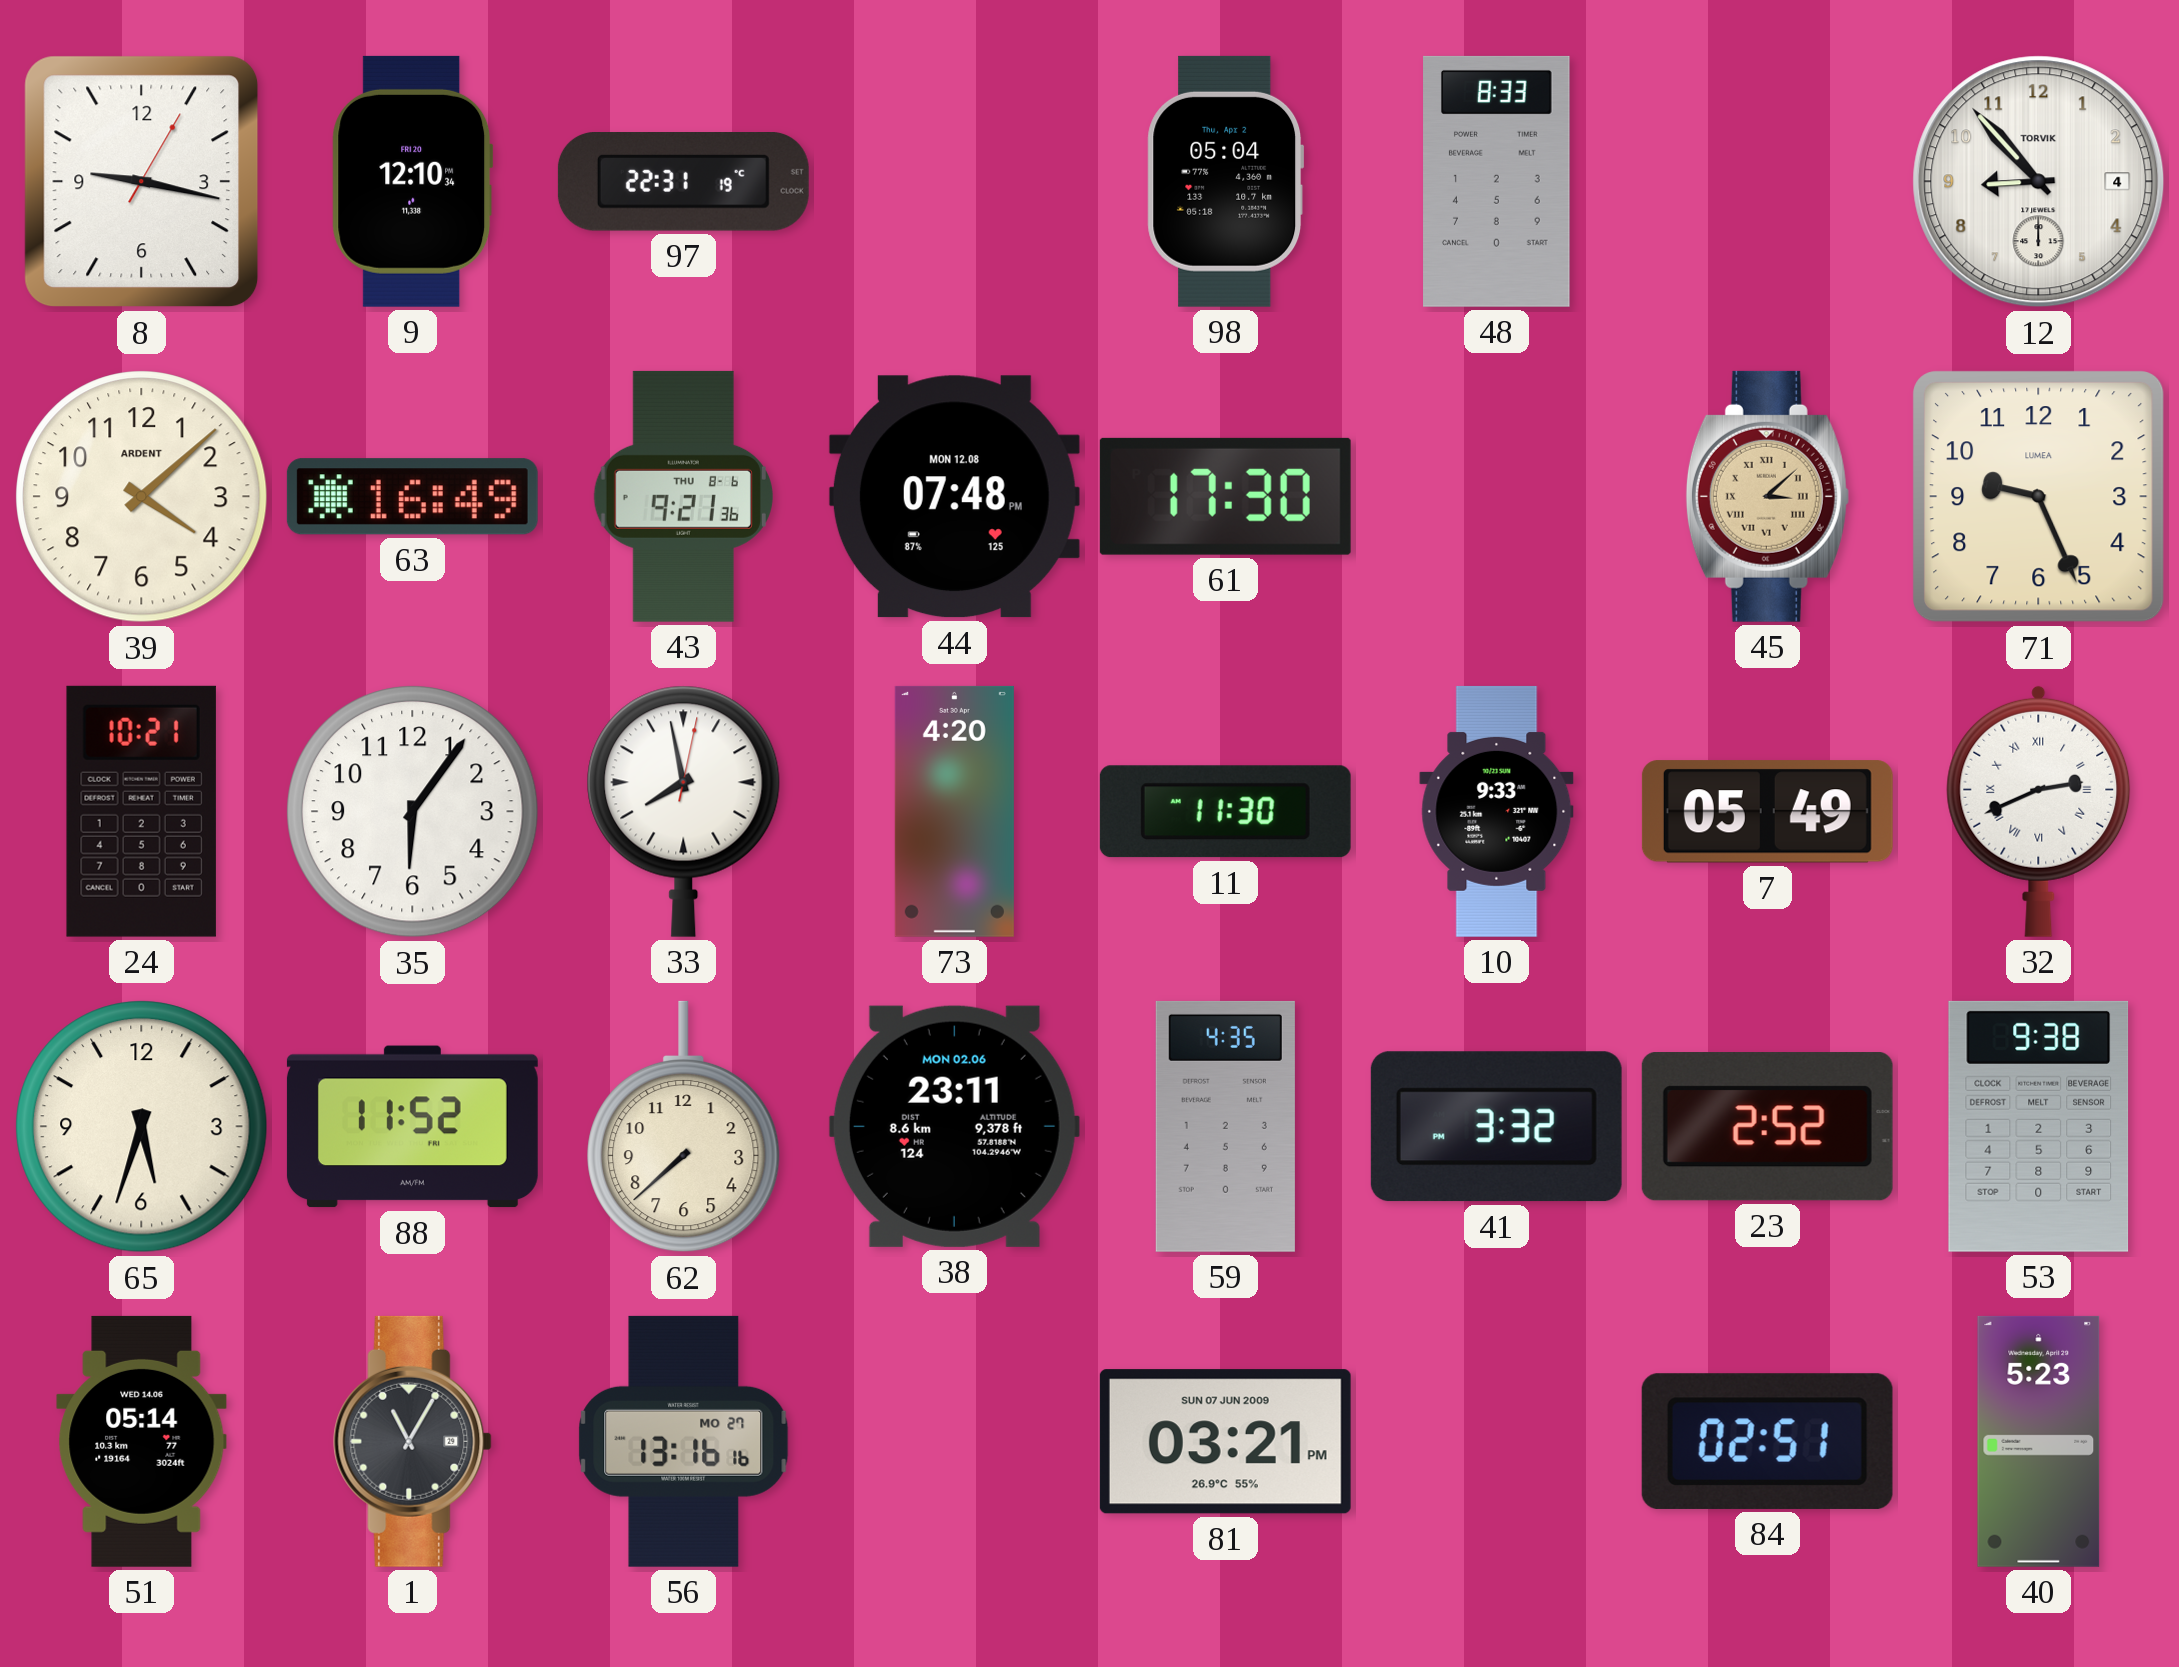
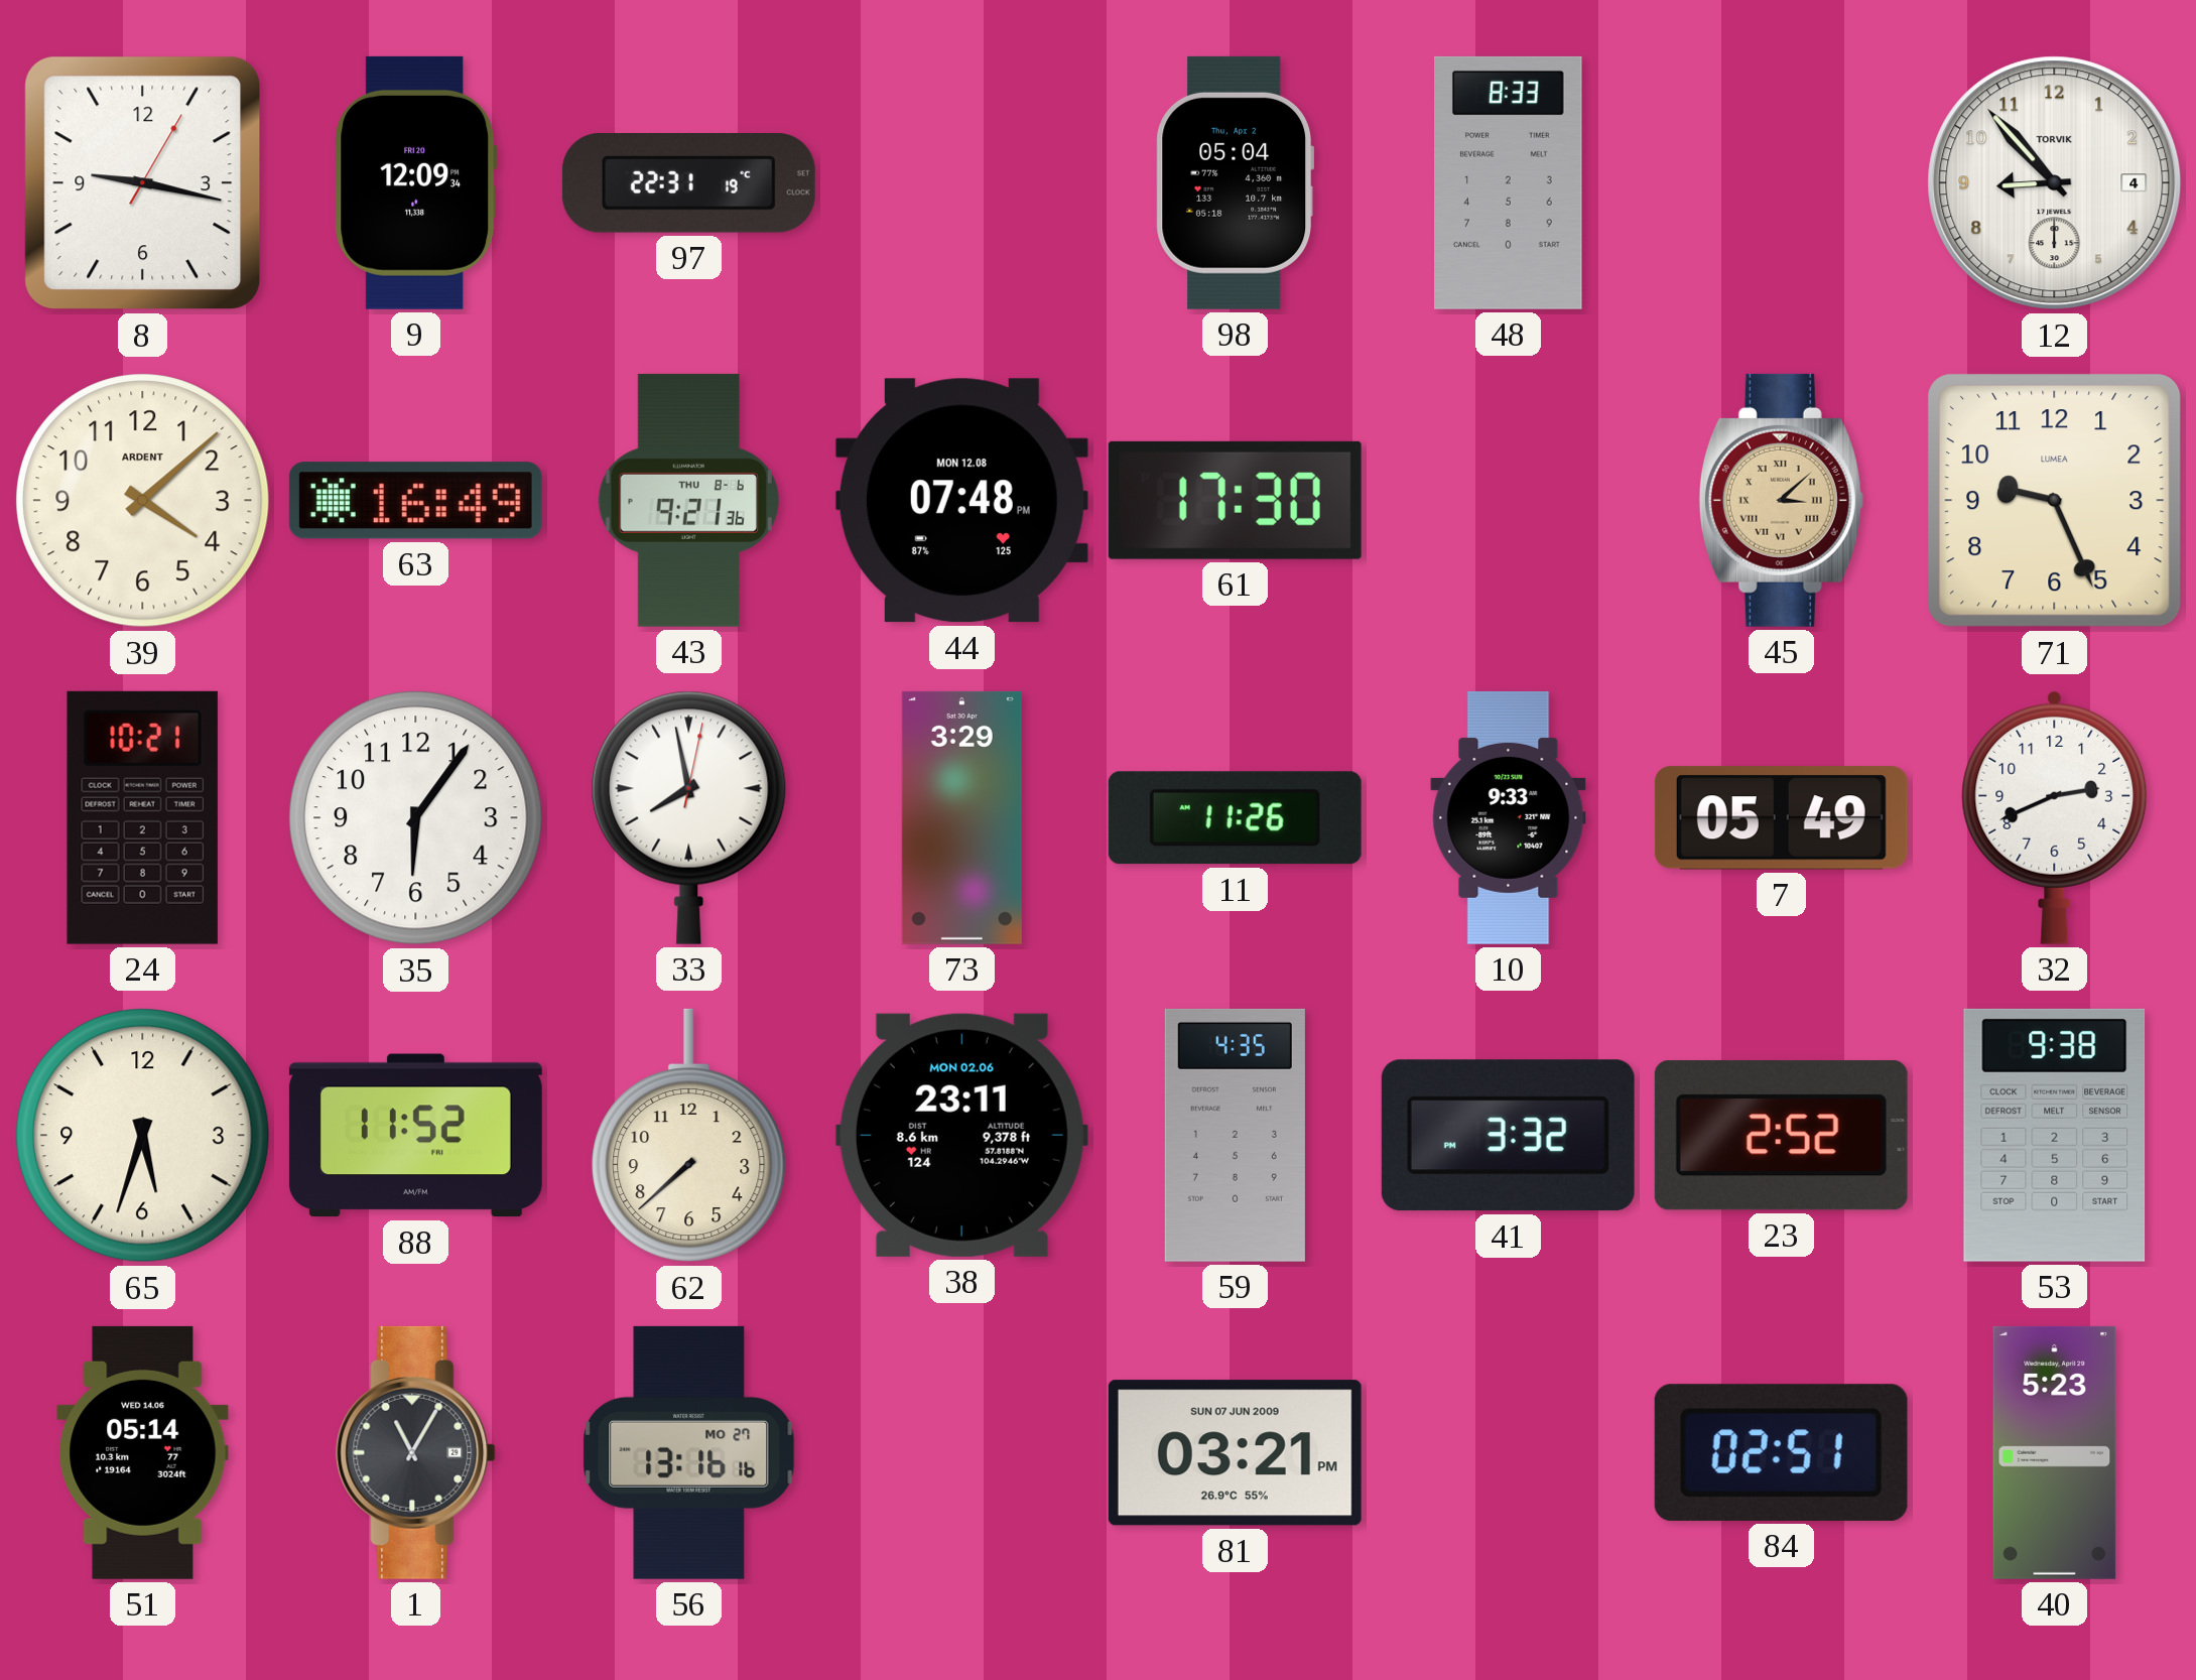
9: 12:10 -> 12:09
73: 4:20 -> 3:29
11: 11:30 -> 11:26
32 numerals: Roman -> Arabic
